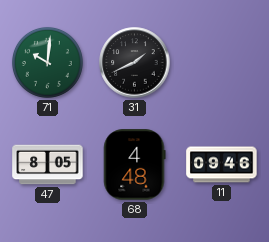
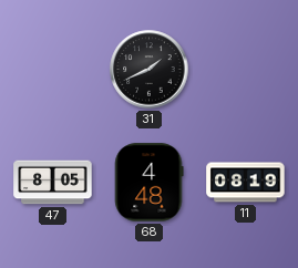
71: 10:01 -> none
11: 09:46 -> 08:19
